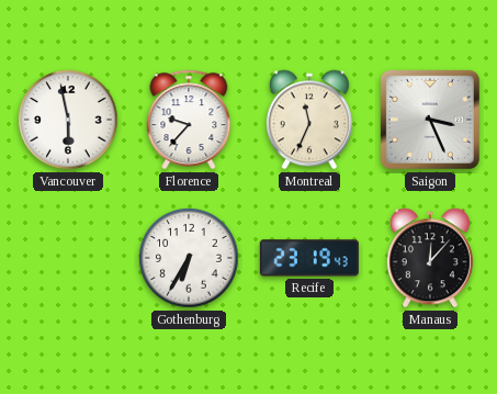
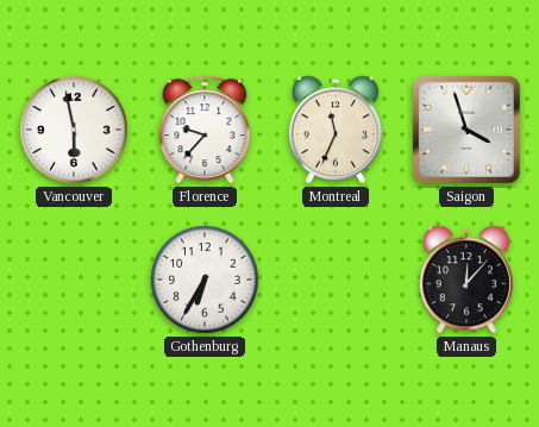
Saigon: 3:26 -> 3:57
Recife: 23:19 -> none
